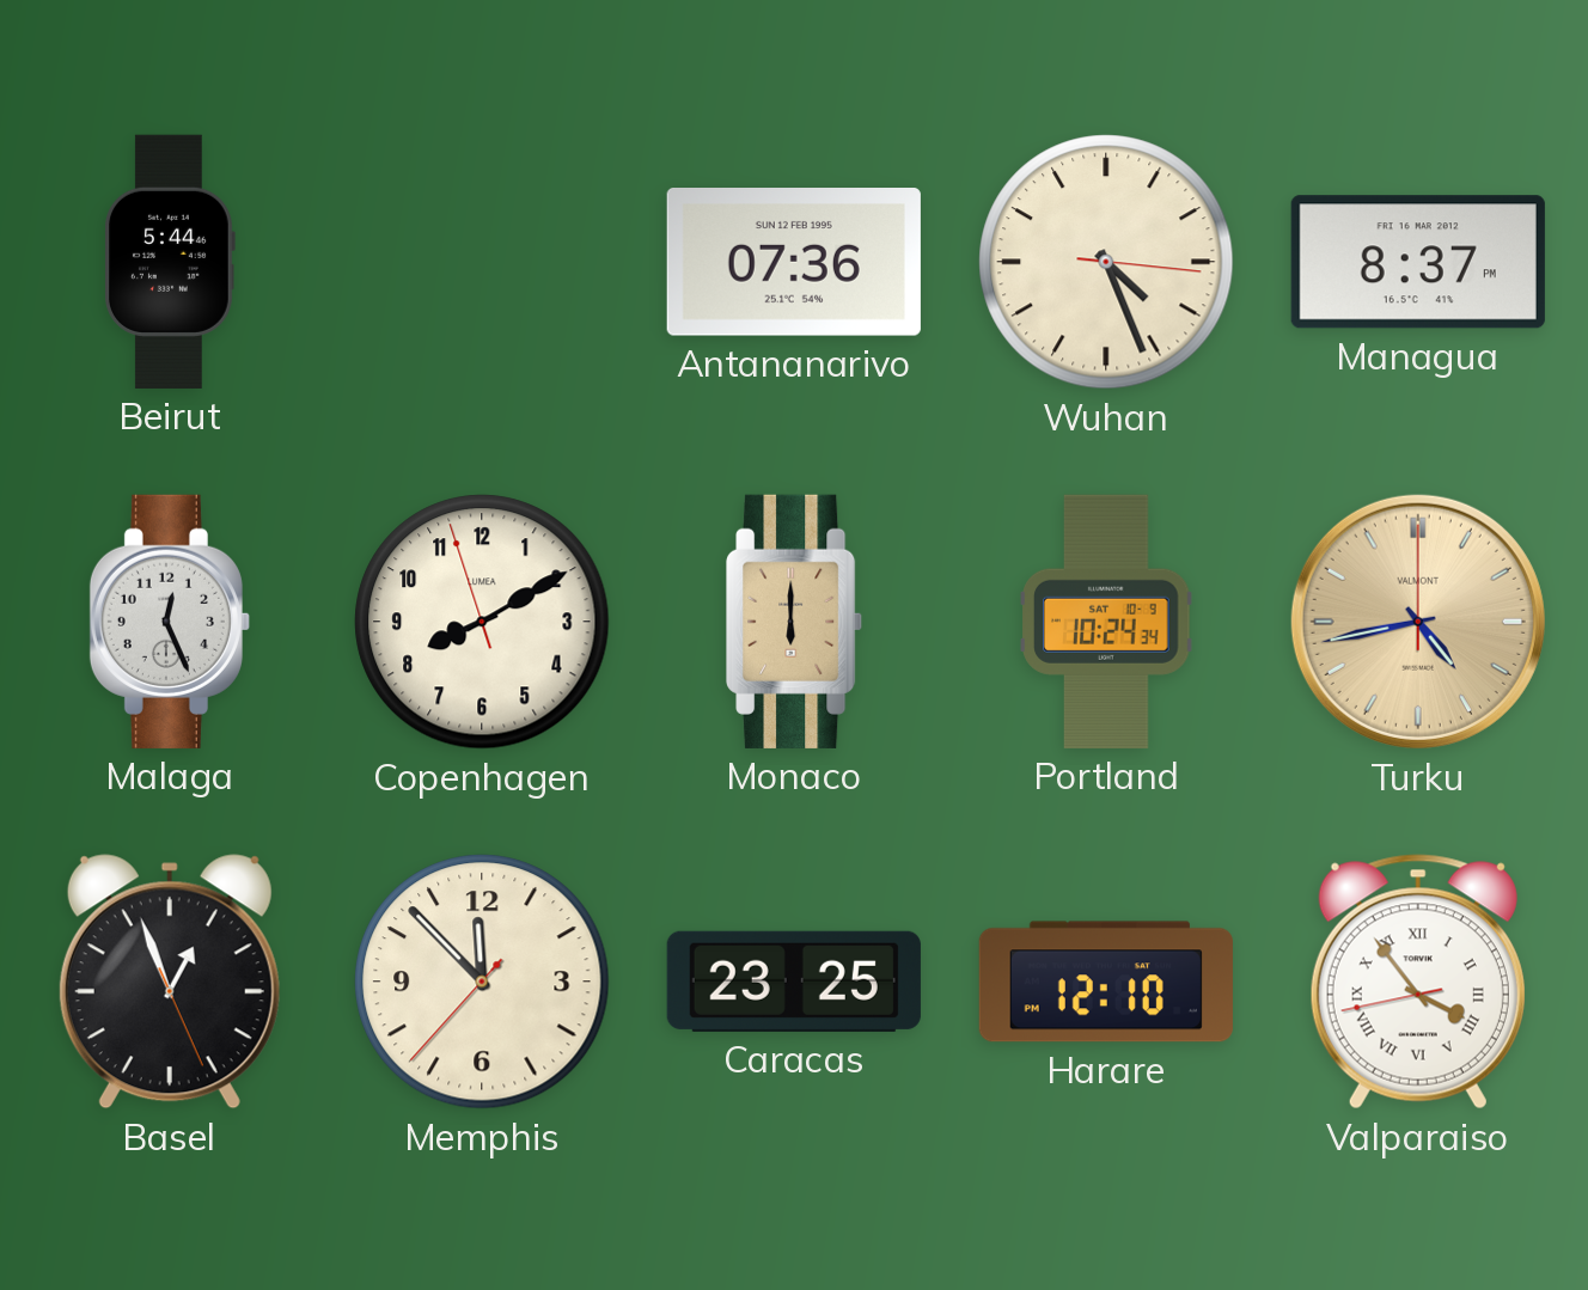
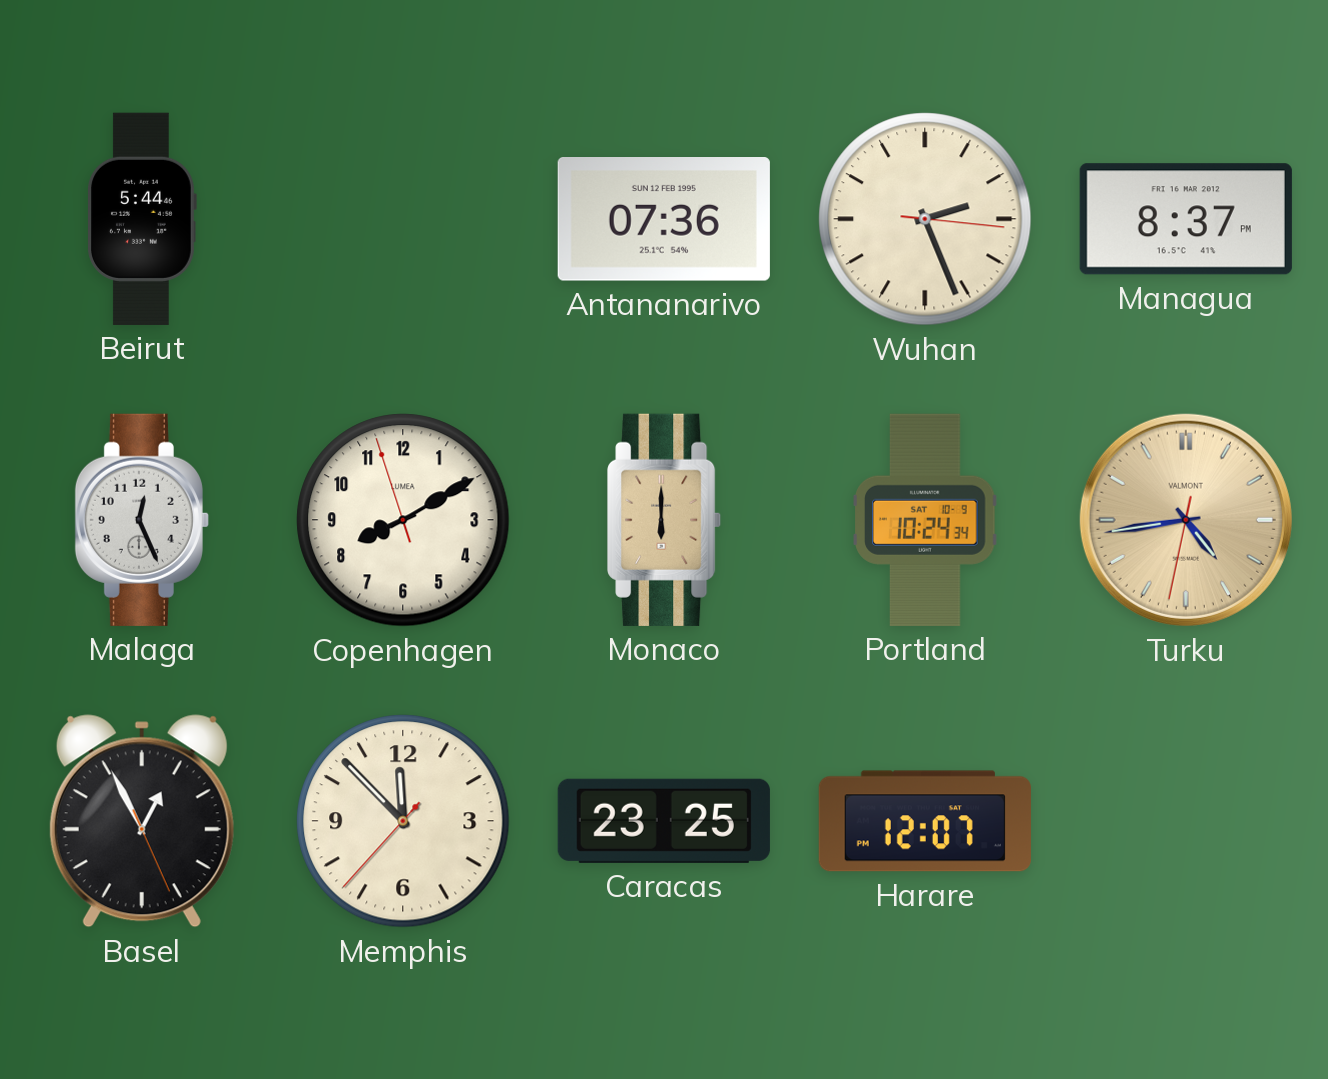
Wuhan: 4:26 -> 2:26
Turku: 4:43:00 -> 4:43:32
Basel: 12:56 -> 12:55
Harare: 12:10 -> 12:07
Valparaiso: 3:53 -> none
